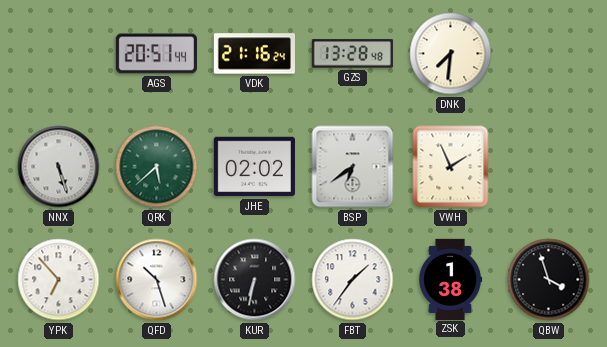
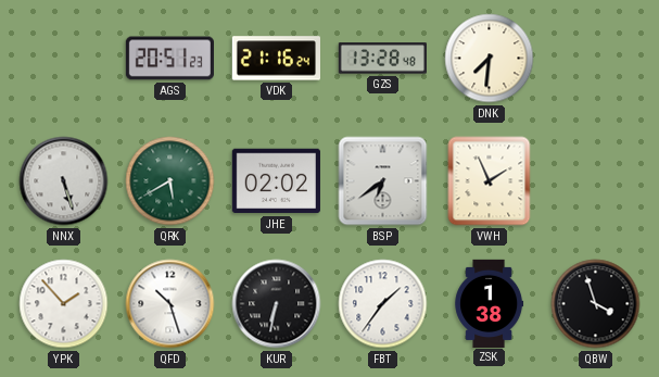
AGS: 20:51:44 -> 20:51:23
QRK: 5:38 -> 5:40
YPK: 6:53 -> 1:53
